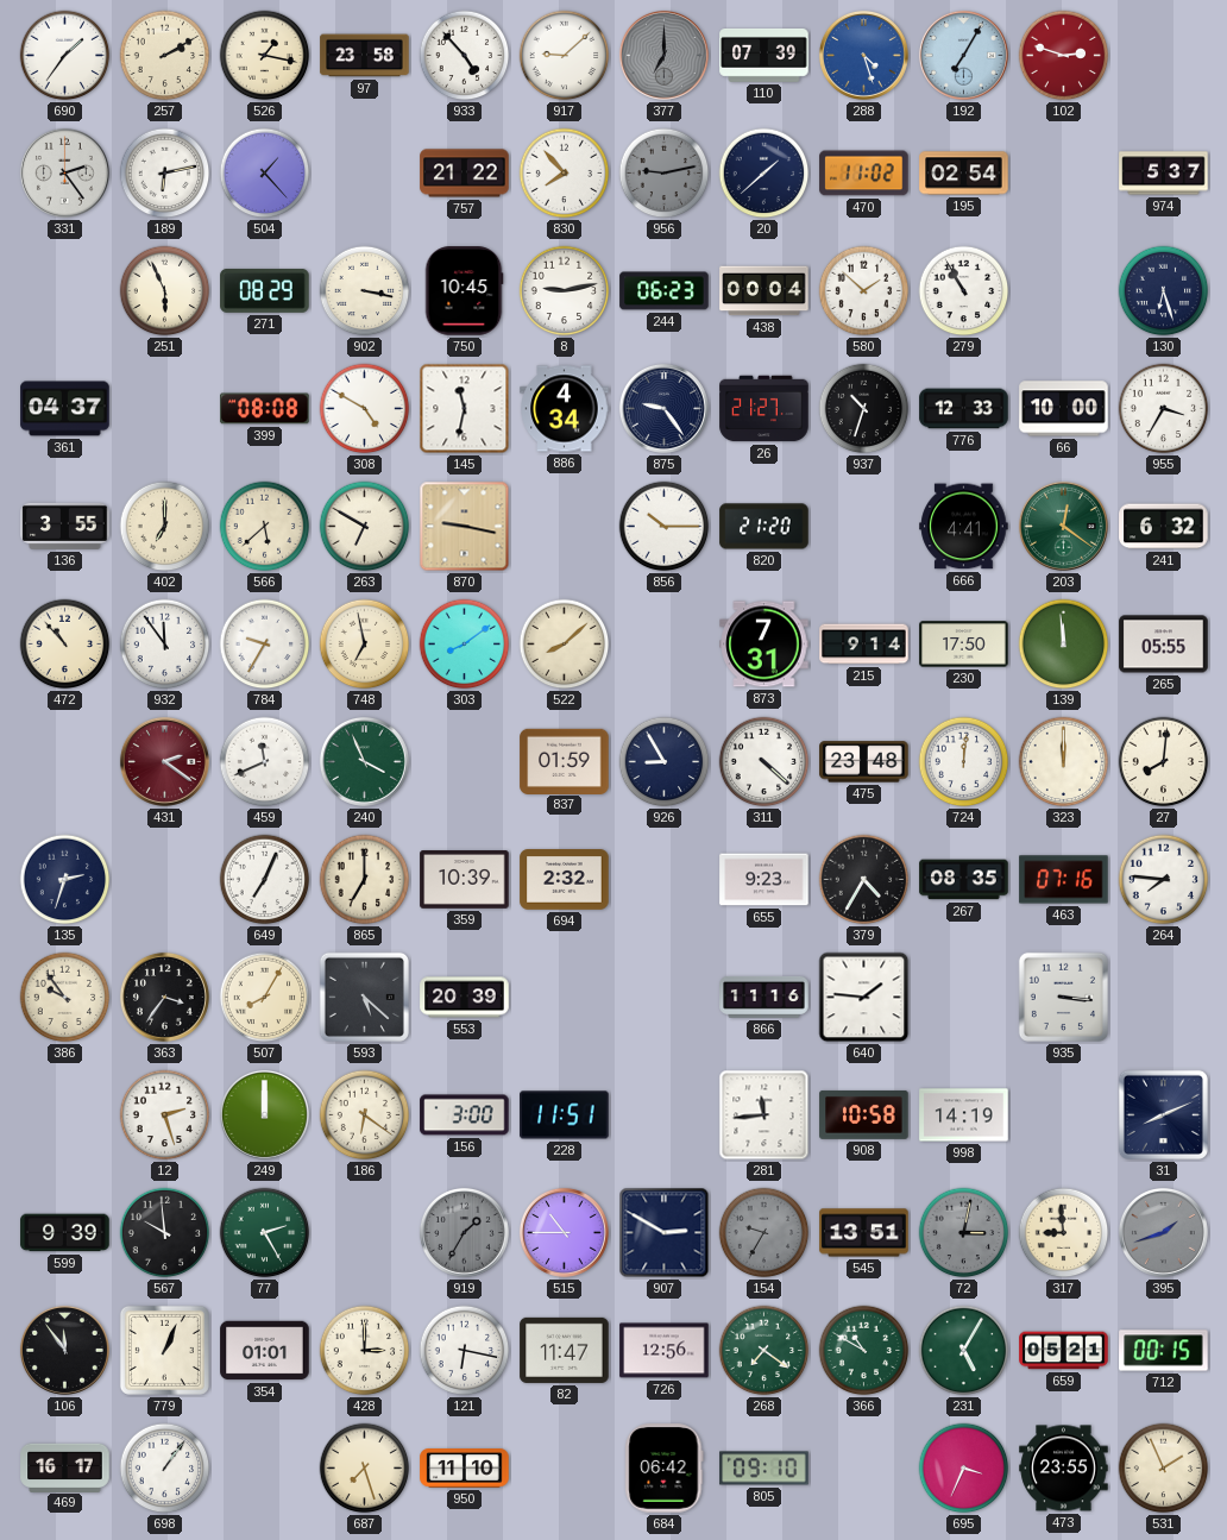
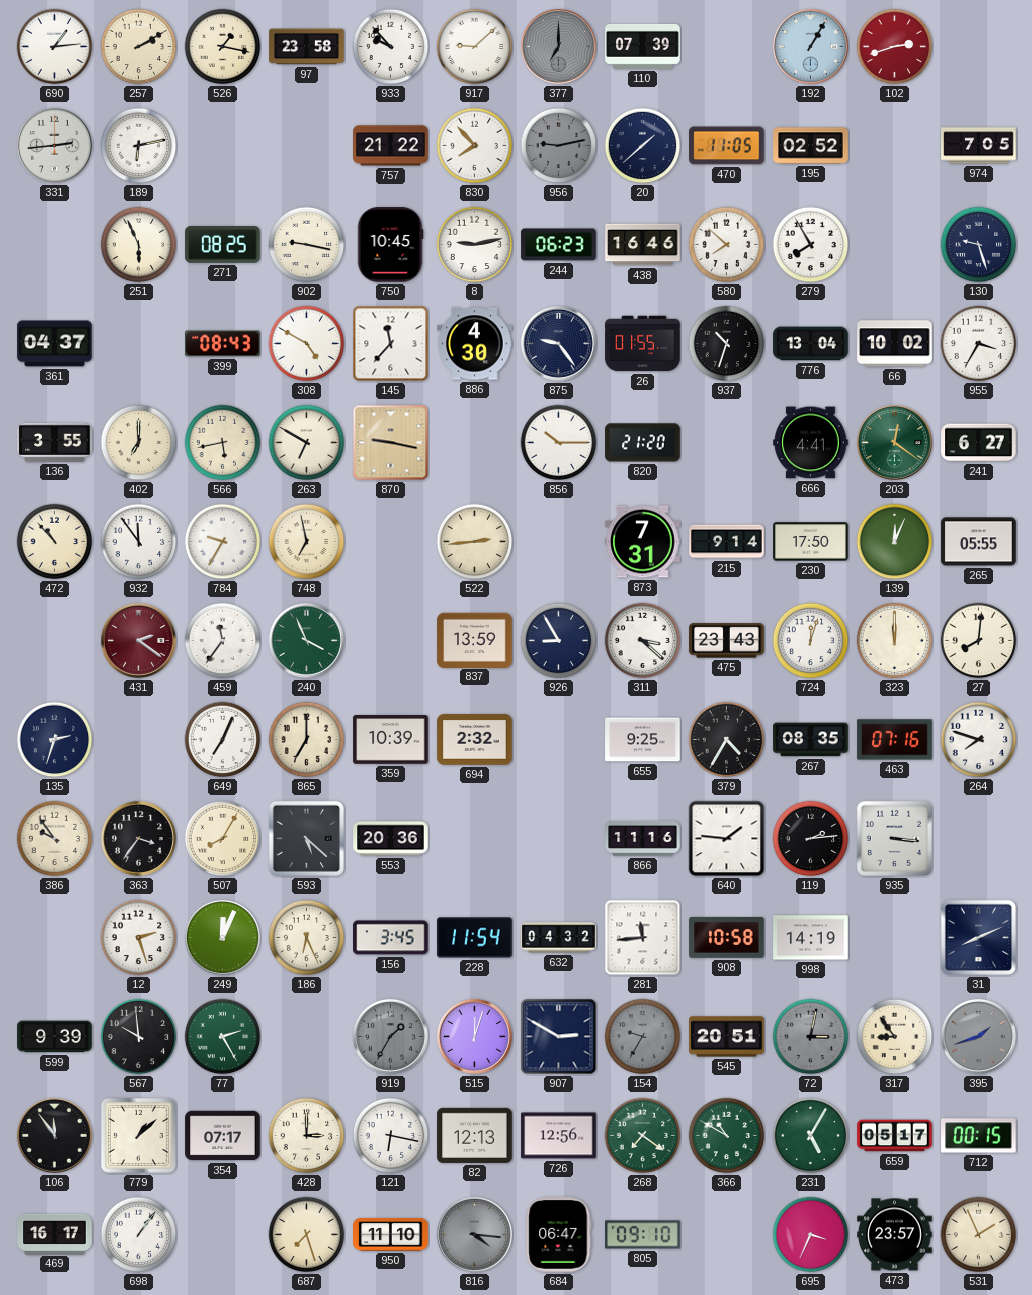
690: 1:36 -> 1:14
933: 4:53 -> 9:53
288: 4:27 -> none
192: 7:05 -> 1:05
102: 2:48 -> 2:42
331: 2:24 -> 2:44
504: 1:23 -> none
470: 11:02 -> 11:05
195: 02:54 -> 02:52
974: 5:37 -> 7:05
271: 08:29 -> 08:25
902: 3:17 -> 9:17
438: 00:04 -> 16:46
580: 1:52 -> 7:52
279: 10:55 -> 7:55
130: 6:27 -> 9:27
399: 08:08 -> 08:43
145: 11:32 -> 11:37
886: 4:34 -> 4:30
26: 21:27 -> 01:55
776: 12:33 -> 13:04
66: 10:00 -> 10:02
566: 5:38 -> 5:43
241: 6:32 -> 6:27
303: 8:09 -> none
522: 8:08 -> 2:44
139: 11:59 -> 12:04
459: 11:41 -> 11:36
837: 01:59 -> 13:59
311: 4:22 -> 3:22
475: 23:48 -> 23:43
724: 12:01 -> 12:03
655: 9:23 -> 9:25
264: 7:46 -> 7:48
553: 20:39 -> 20:36
119: none -> 2:14
249: 12:00 -> 12:04
186: 6:21 -> 6:26
156: 3:00 -> 3:45
228: 11:51 -> 11:54
632: none -> 04:32
515: 10:45 -> 12:03
545: 13:51 -> 20:51
317: 8:59 -> 8:54
779: 1:04 -> 1:08
354: 01:01 -> 07:17
82: 11:47 -> 12:13
659: 05:21 -> 05:17
816: none -> 4:16
684: 06:42 -> 06:47
473: 23:55 -> 23:57
